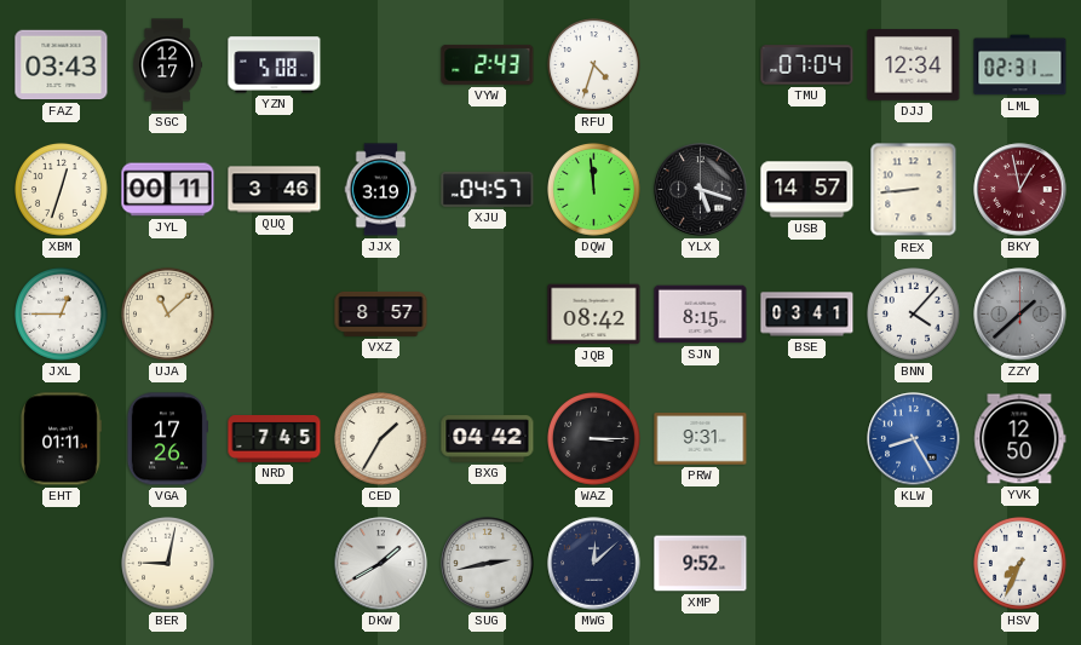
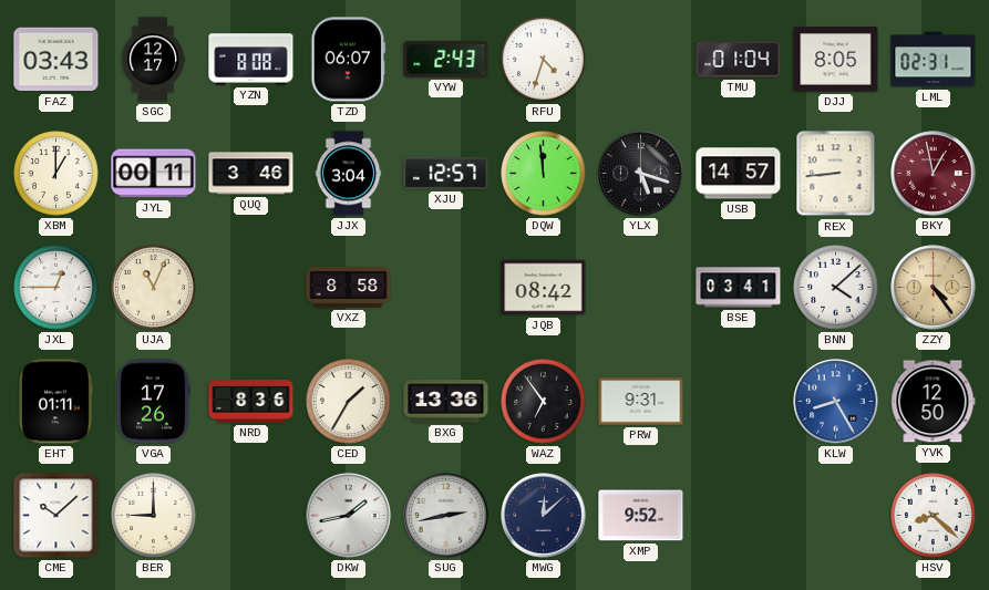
YZN: 5:08 -> 8:08
TZD: none -> 06:07
TMU: 07:04 -> 01:04
DJJ: 12:34 -> 8:05
XBM: 12:33 -> 1:00
JJX: 3:19 -> 3:04
XJU: 04:57 -> 12:57
UJA: 11:08 -> 11:04
VXZ: 8:57 -> 8:58
SJN: 8:15 -> none
BNN: 4:07 -> 4:08
ZZY: 1:38 -> 4:24
ZZY dial: grey -> champagne
NRD: 7:45 -> 8:36
BXG: 04:42 -> 13:36
WAZ: 3:15 -> 6:54
CME: none -> 10:08
BER: 9:02 -> 9:00
DKW: 1:40 -> 1:43
HSV: 7:34 -> 8:22
